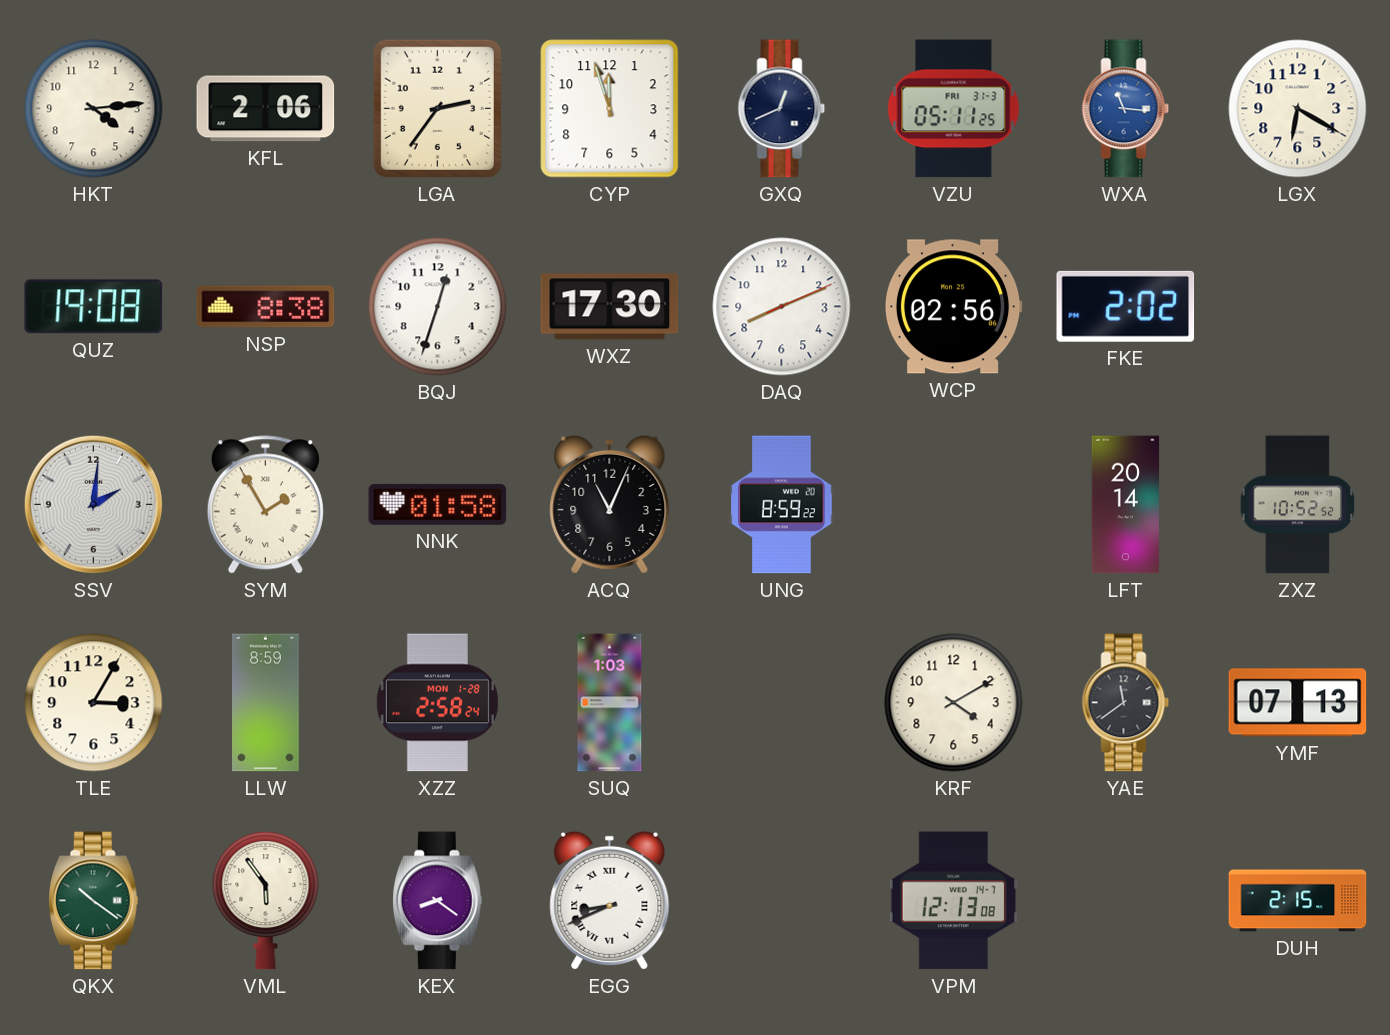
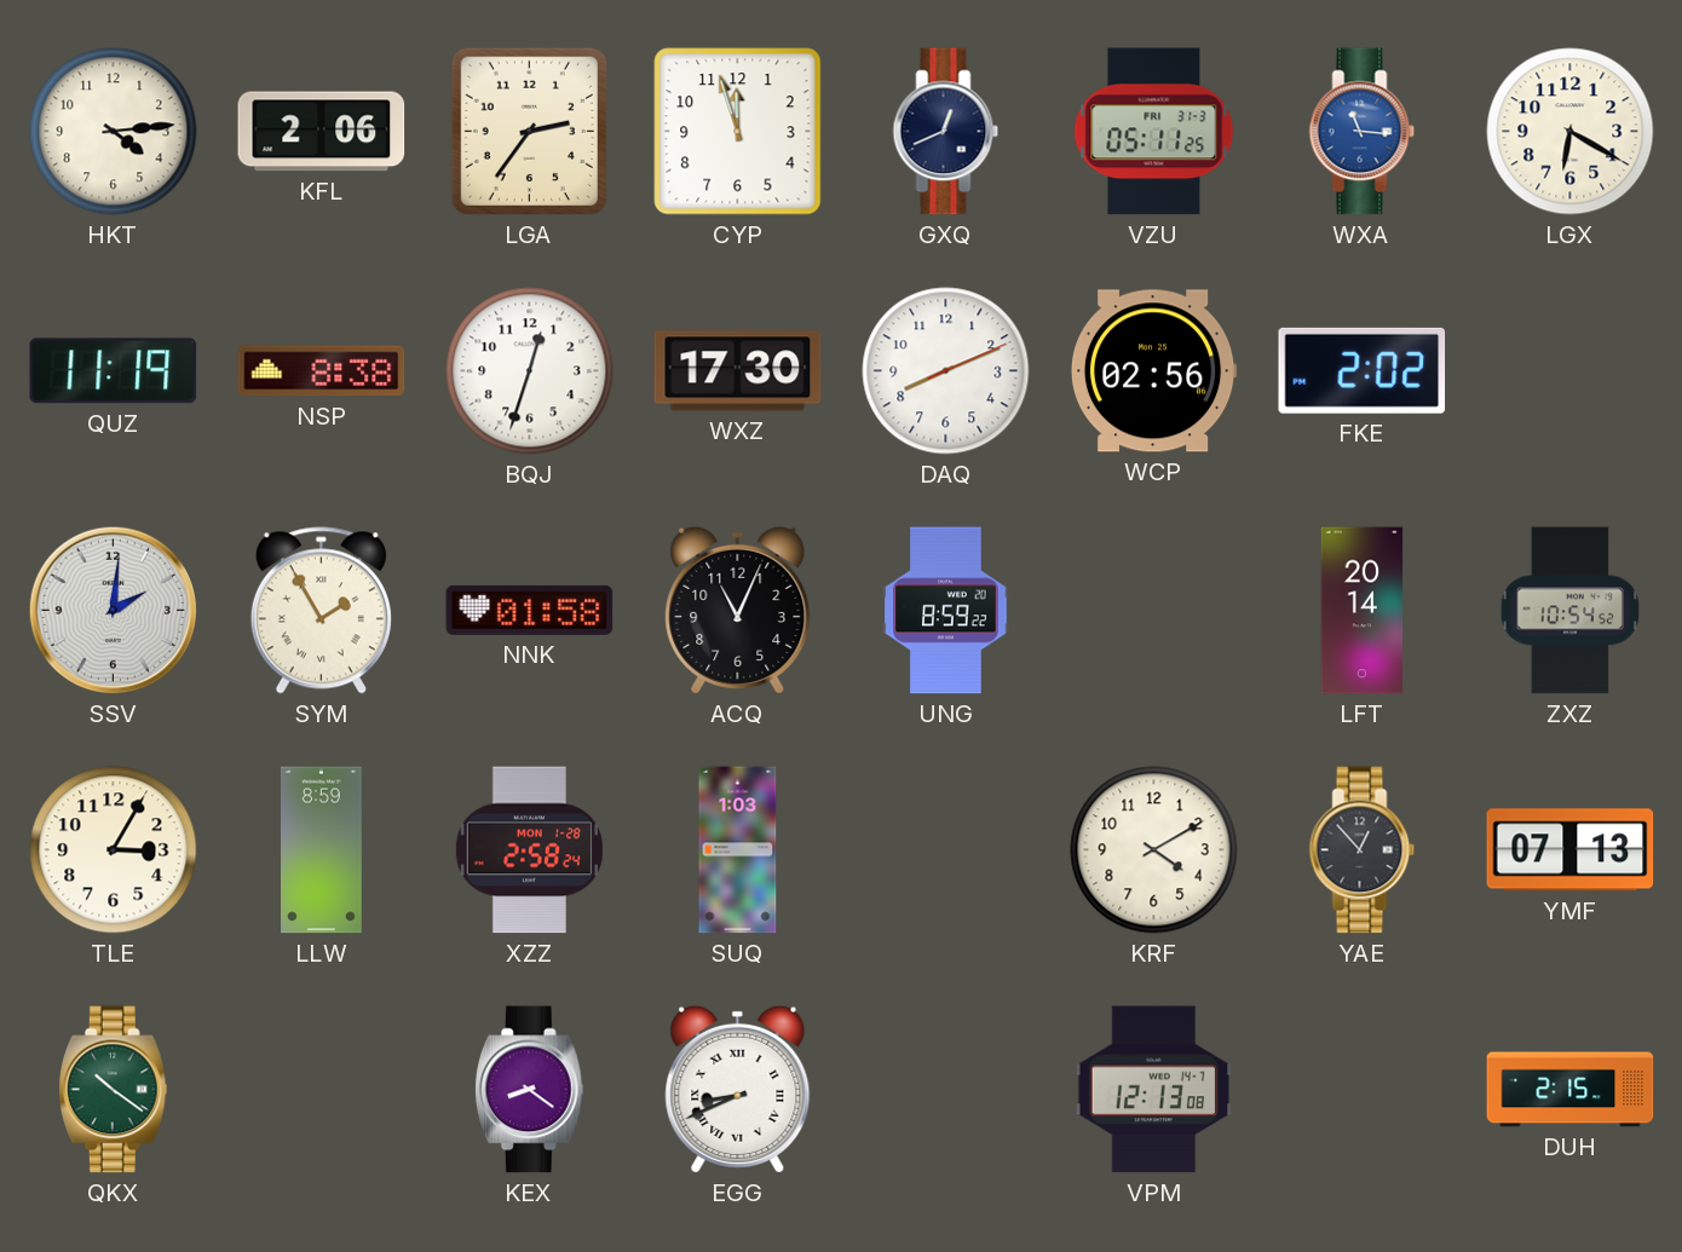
QUZ: 19:08 -> 11:19
ZXZ: 10:52 -> 10:54
YAE: 11:39 -> 12:53
VML: 5:54 -> none
